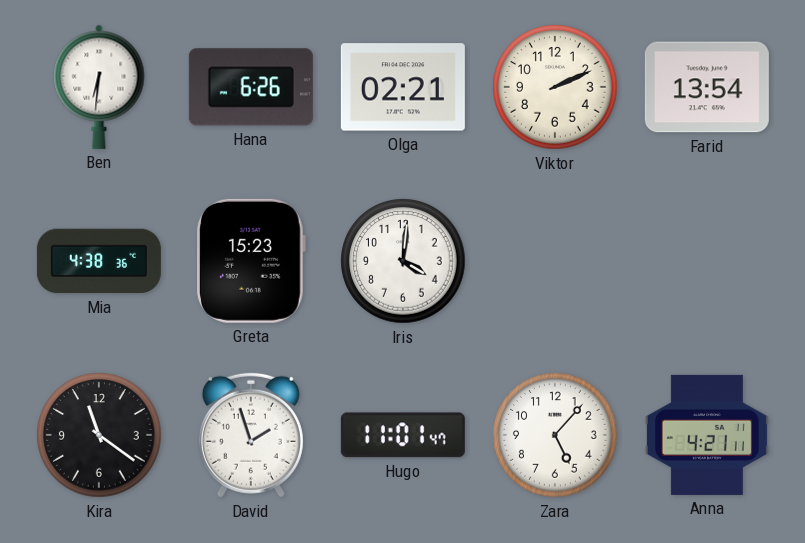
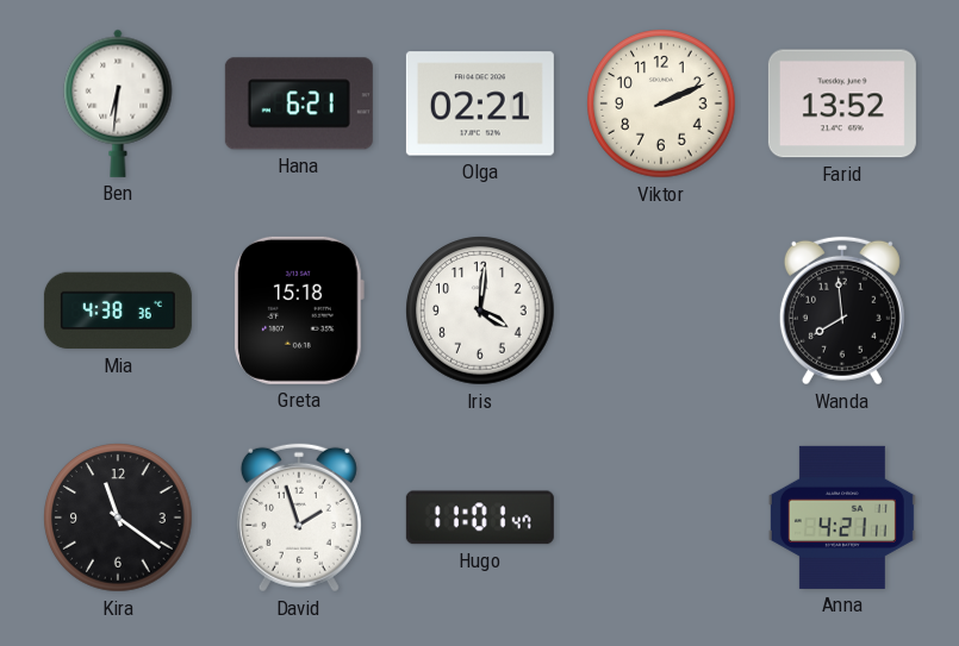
Hana: 6:26 -> 6:21
Farid: 13:54 -> 13:52
Greta: 15:23 -> 15:18
Wanda: none -> 7:59
Zara: 5:07 -> none
